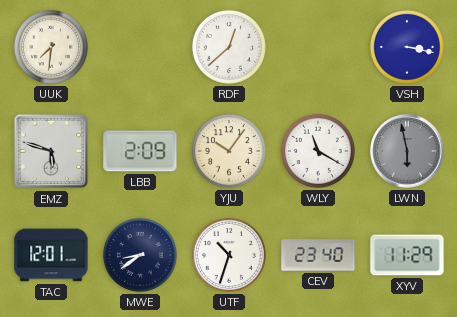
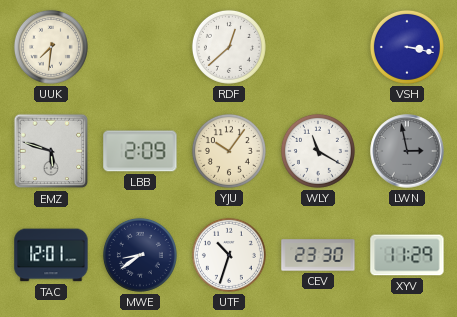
LWN: 5:58 -> 2:58
CEV: 23:40 -> 23:30
